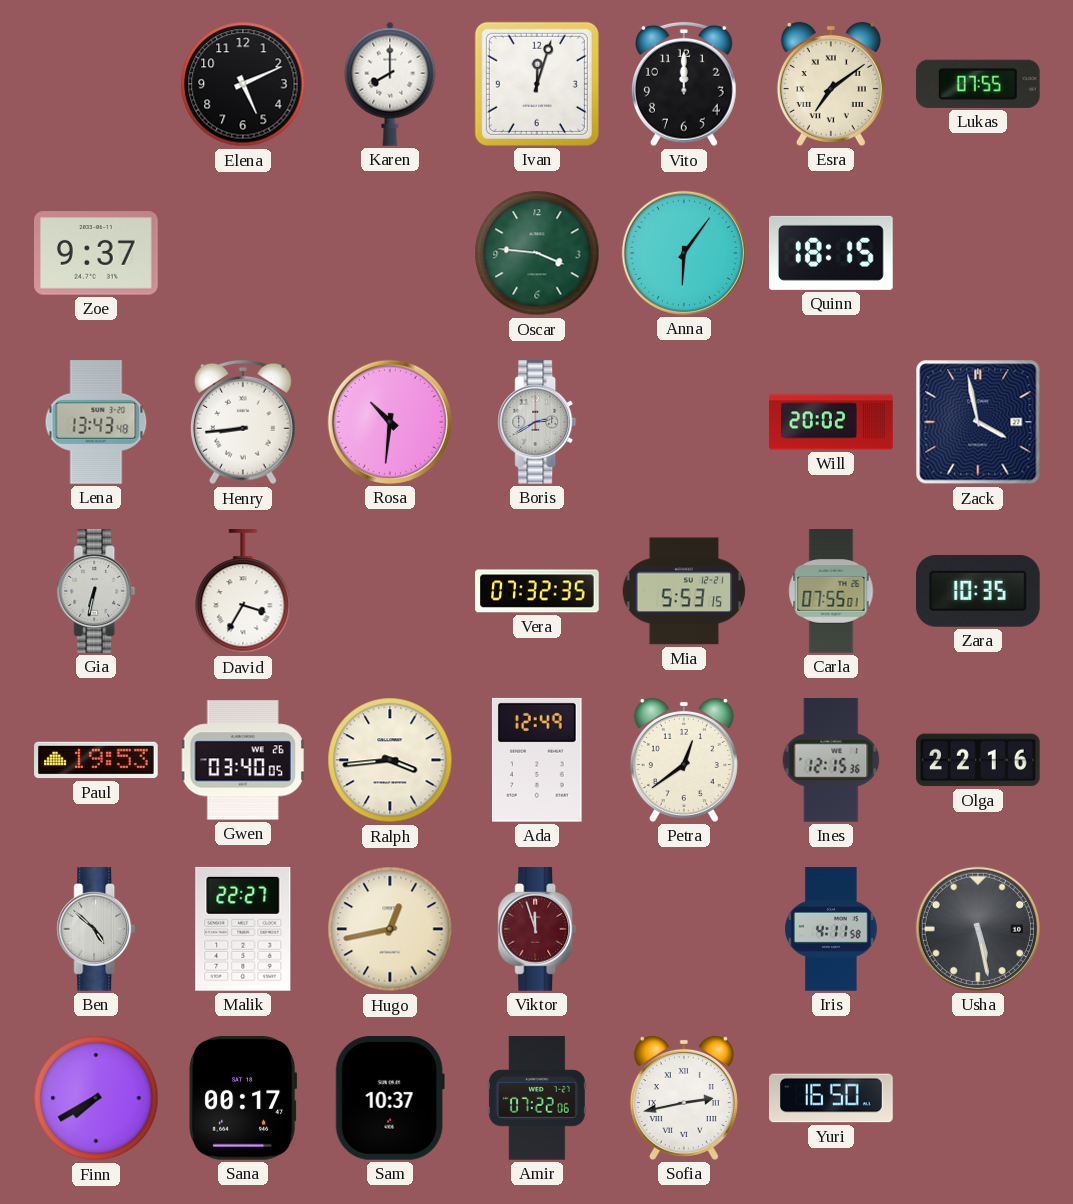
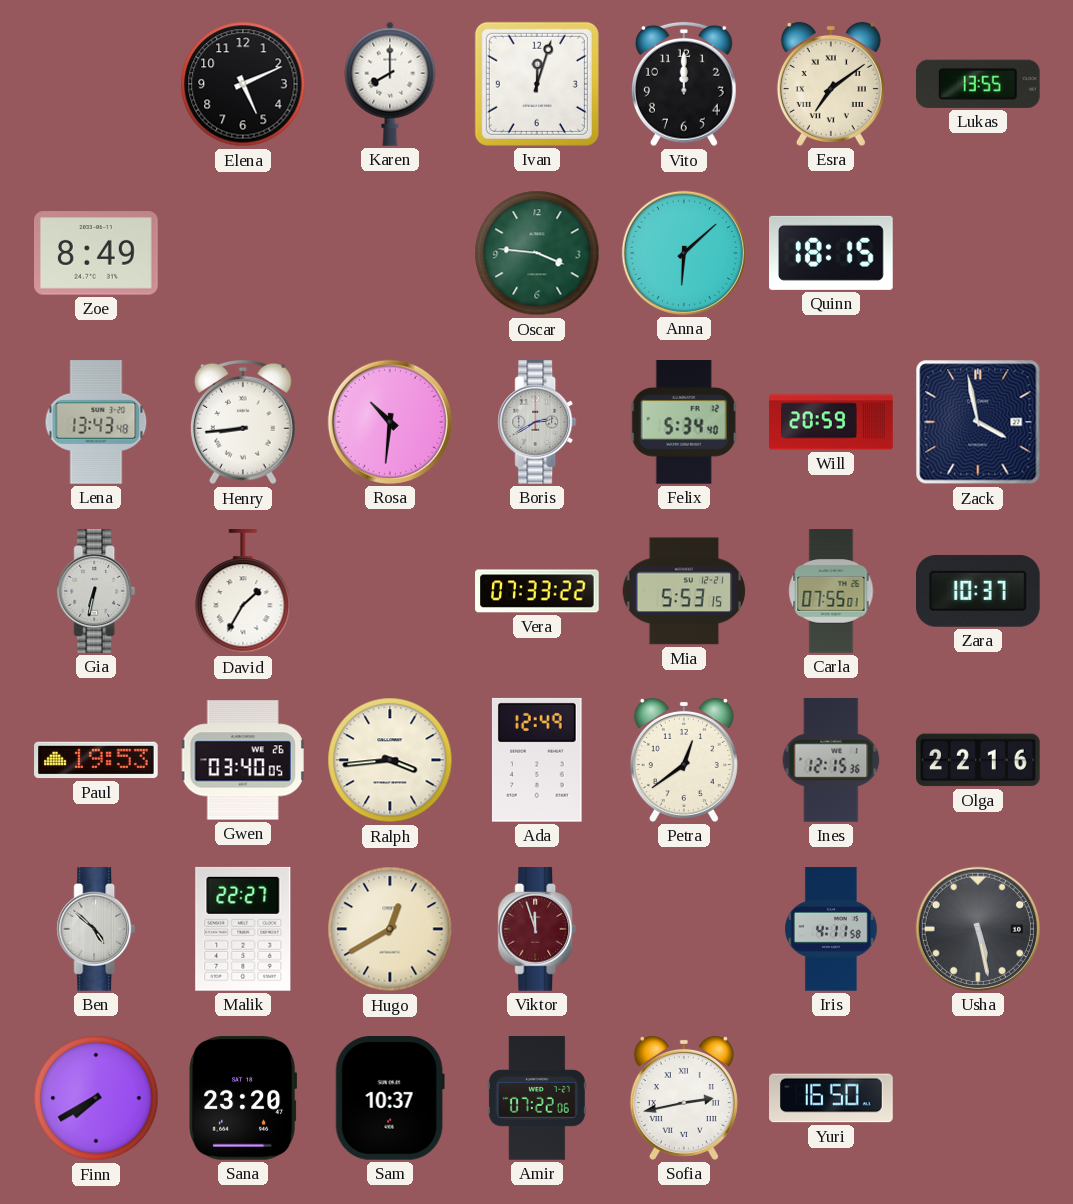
Lukas: 07:55 -> 13:55
Zoe: 9:37 -> 8:49
Anna: 6:06 -> 6:08
Felix: none -> 5:34
Will: 20:02 -> 20:59
David: 3:35 -> 1:35
Vera: 07:32 -> 07:33
Zara: 10:35 -> 10:37
Hugo: 12:43 -> 12:40
Sana: 00:17 -> 23:20
